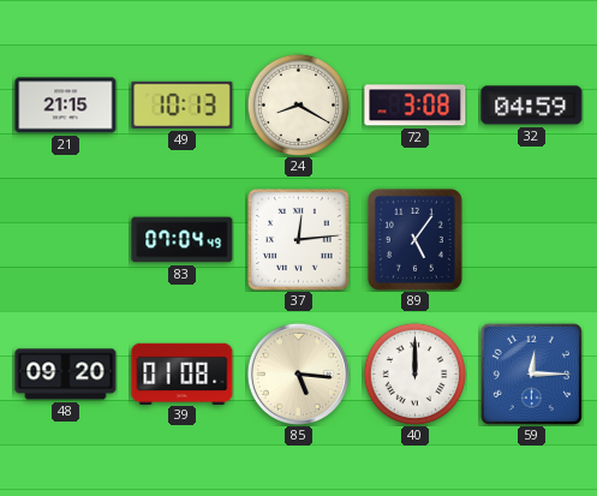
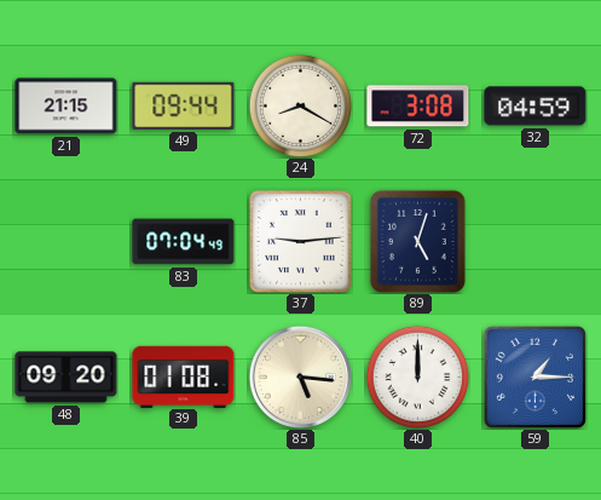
49: 10:13 -> 09:44
37: 12:14 -> 9:14
89: 5:06 -> 5:03
59: 12:15 -> 1:15
